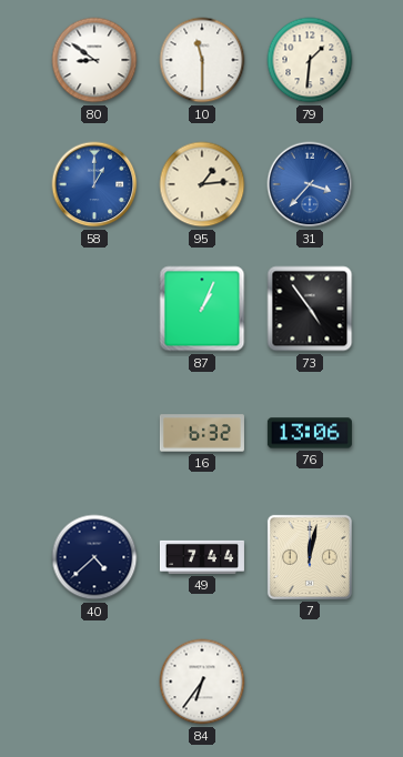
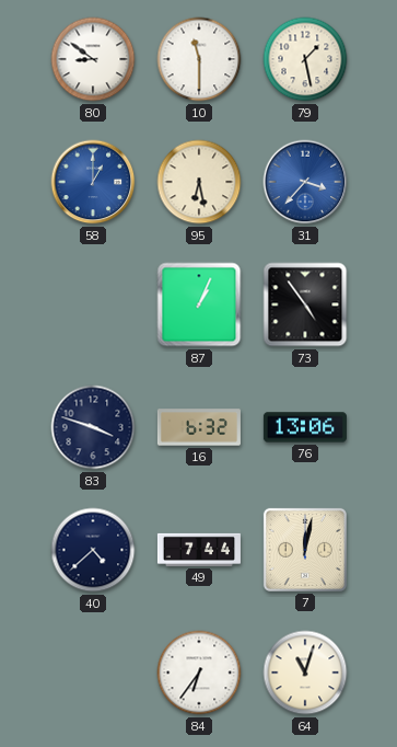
79: 1:31 -> 1:28
95: 1:14 -> 6:28
83: none -> 3:48
64: none -> 11:03
